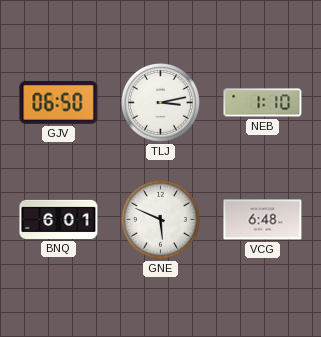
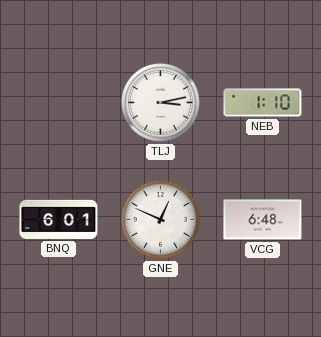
GJV: 06:50 -> none
GNE: 5:49 -> 12:49
